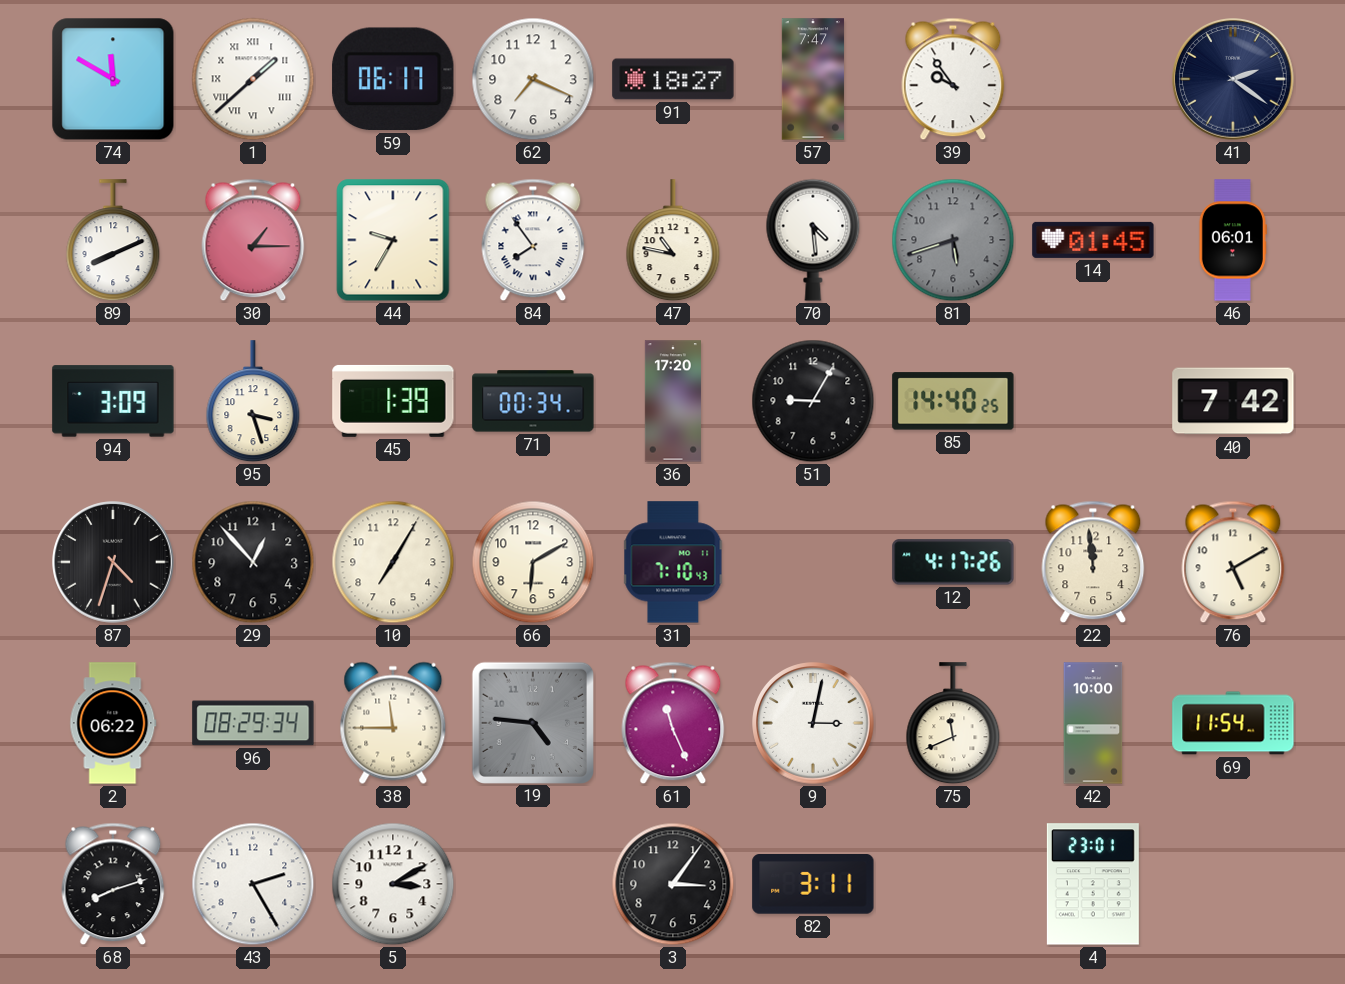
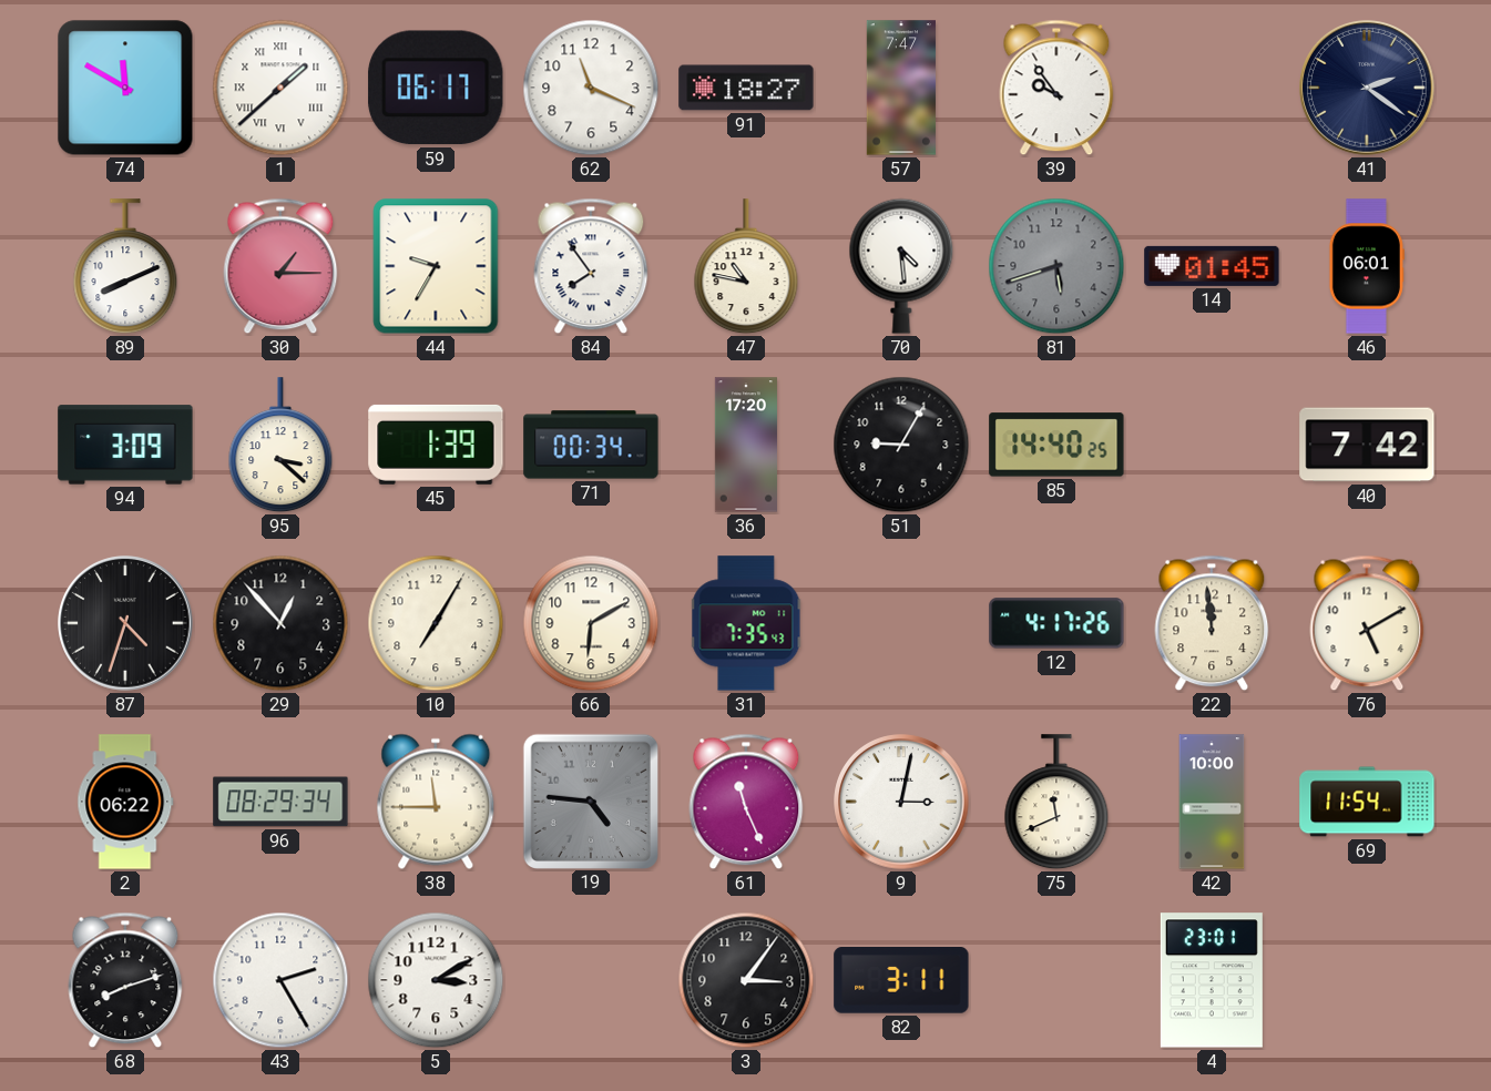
62: 7:19 -> 11:19
95: 3:27 -> 3:22
31: 7:10 -> 7:35
